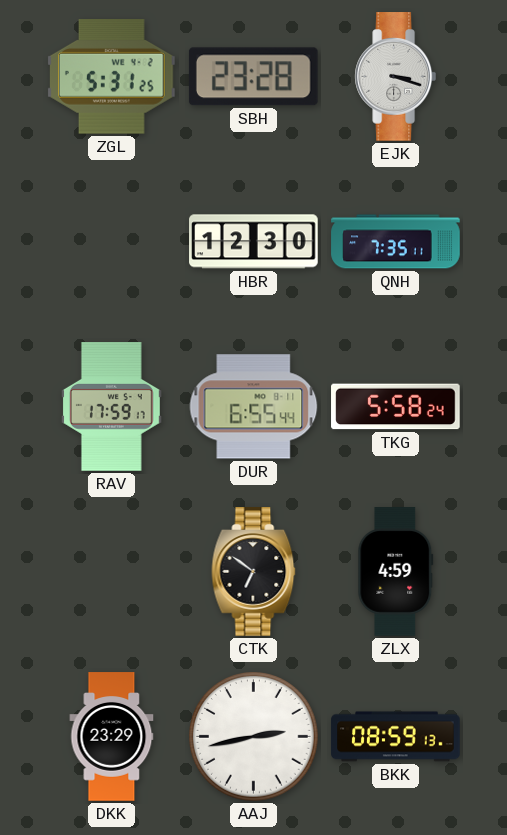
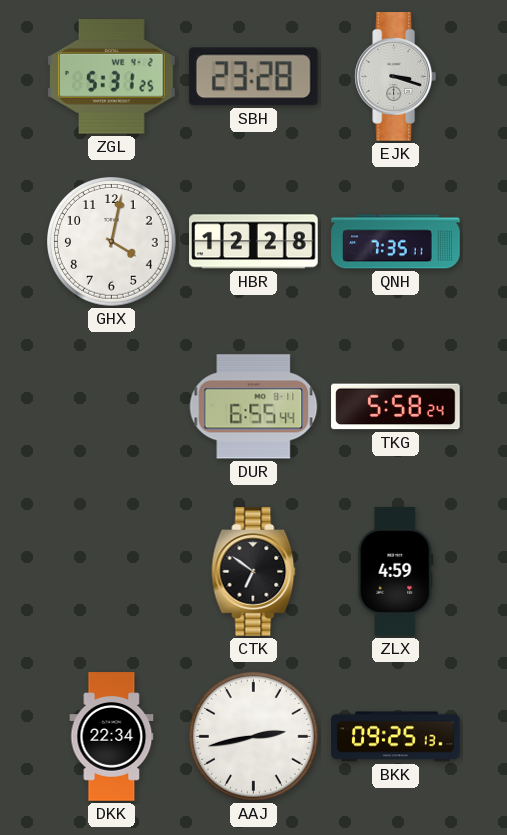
GHX: none -> 4:02
HBR: 12:30 -> 12:28
RAV: 17:59 -> none
DKK: 23:29 -> 22:34
BKK: 08:59 -> 09:25
